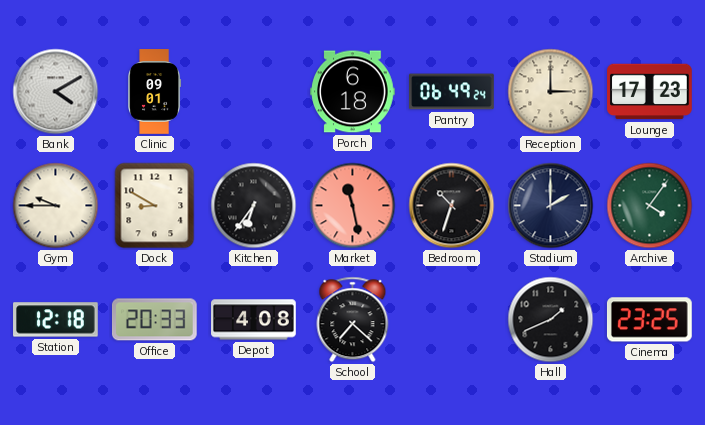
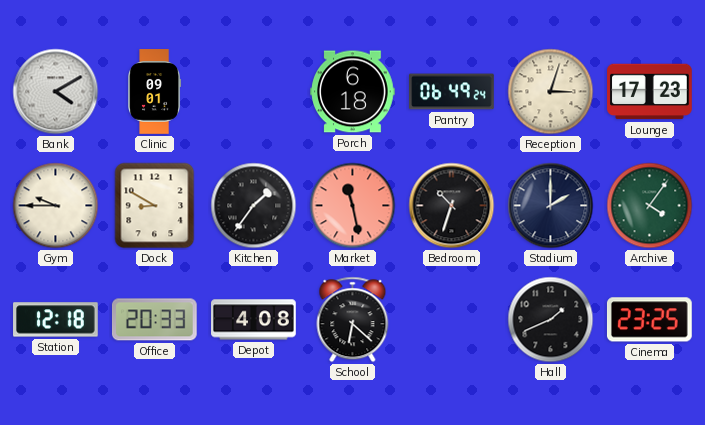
Reception: 3:00 -> 3:03
Kitchen: 6:36 -> 1:36
School: 7:22 -> 6:22
